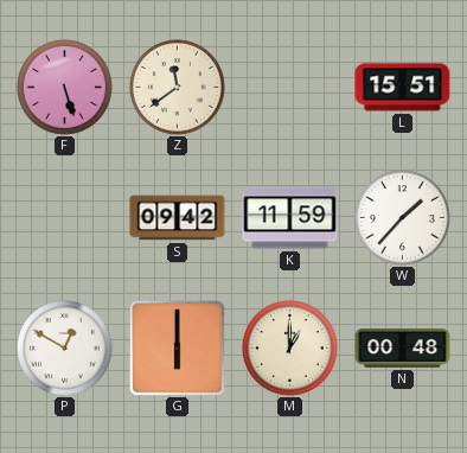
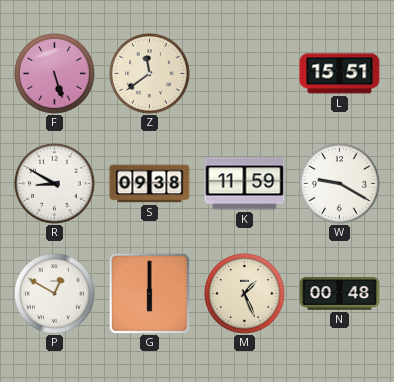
R: none -> 8:50
S: 09:42 -> 09:38
W: 1:37 -> 9:20
M: 1:00 -> 1:26
